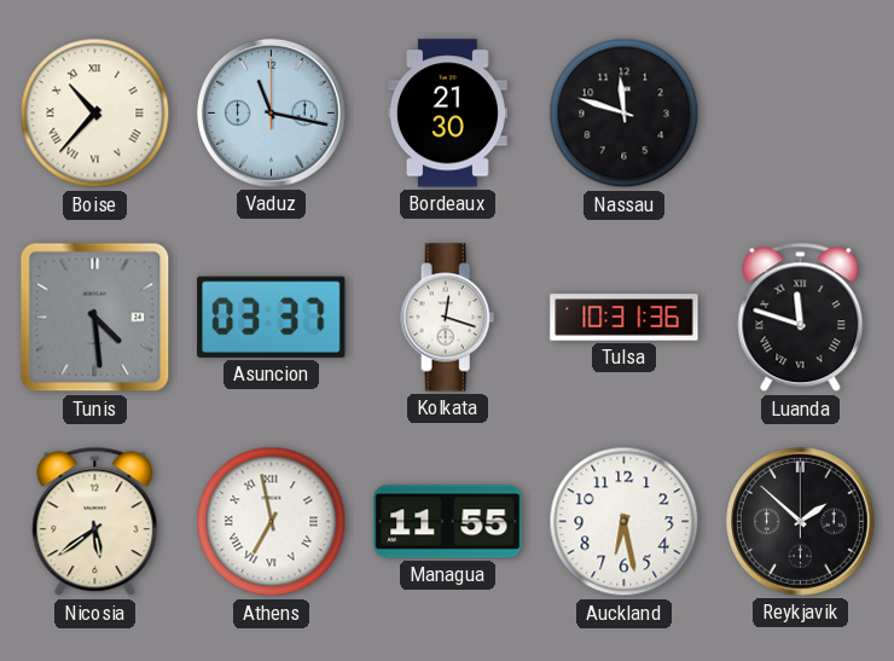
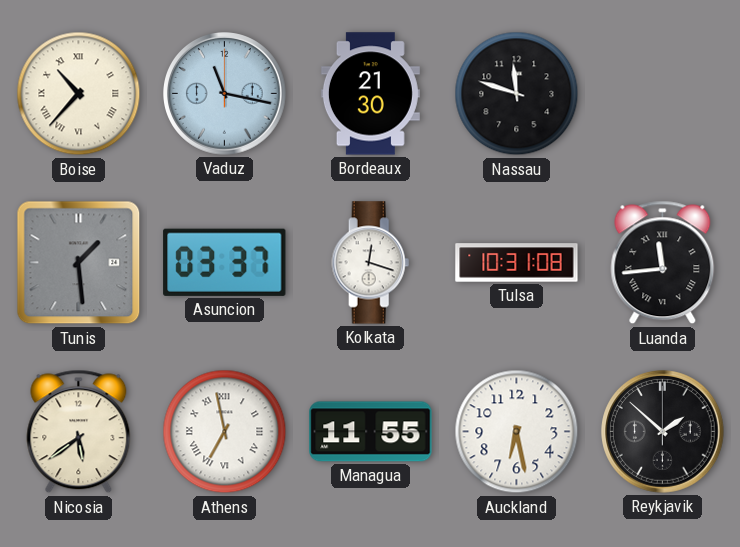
Tunis: 4:29 -> 1:29
Tulsa: 10:31:36 -> 10:31:08
Luanda: 11:48 -> 11:44
